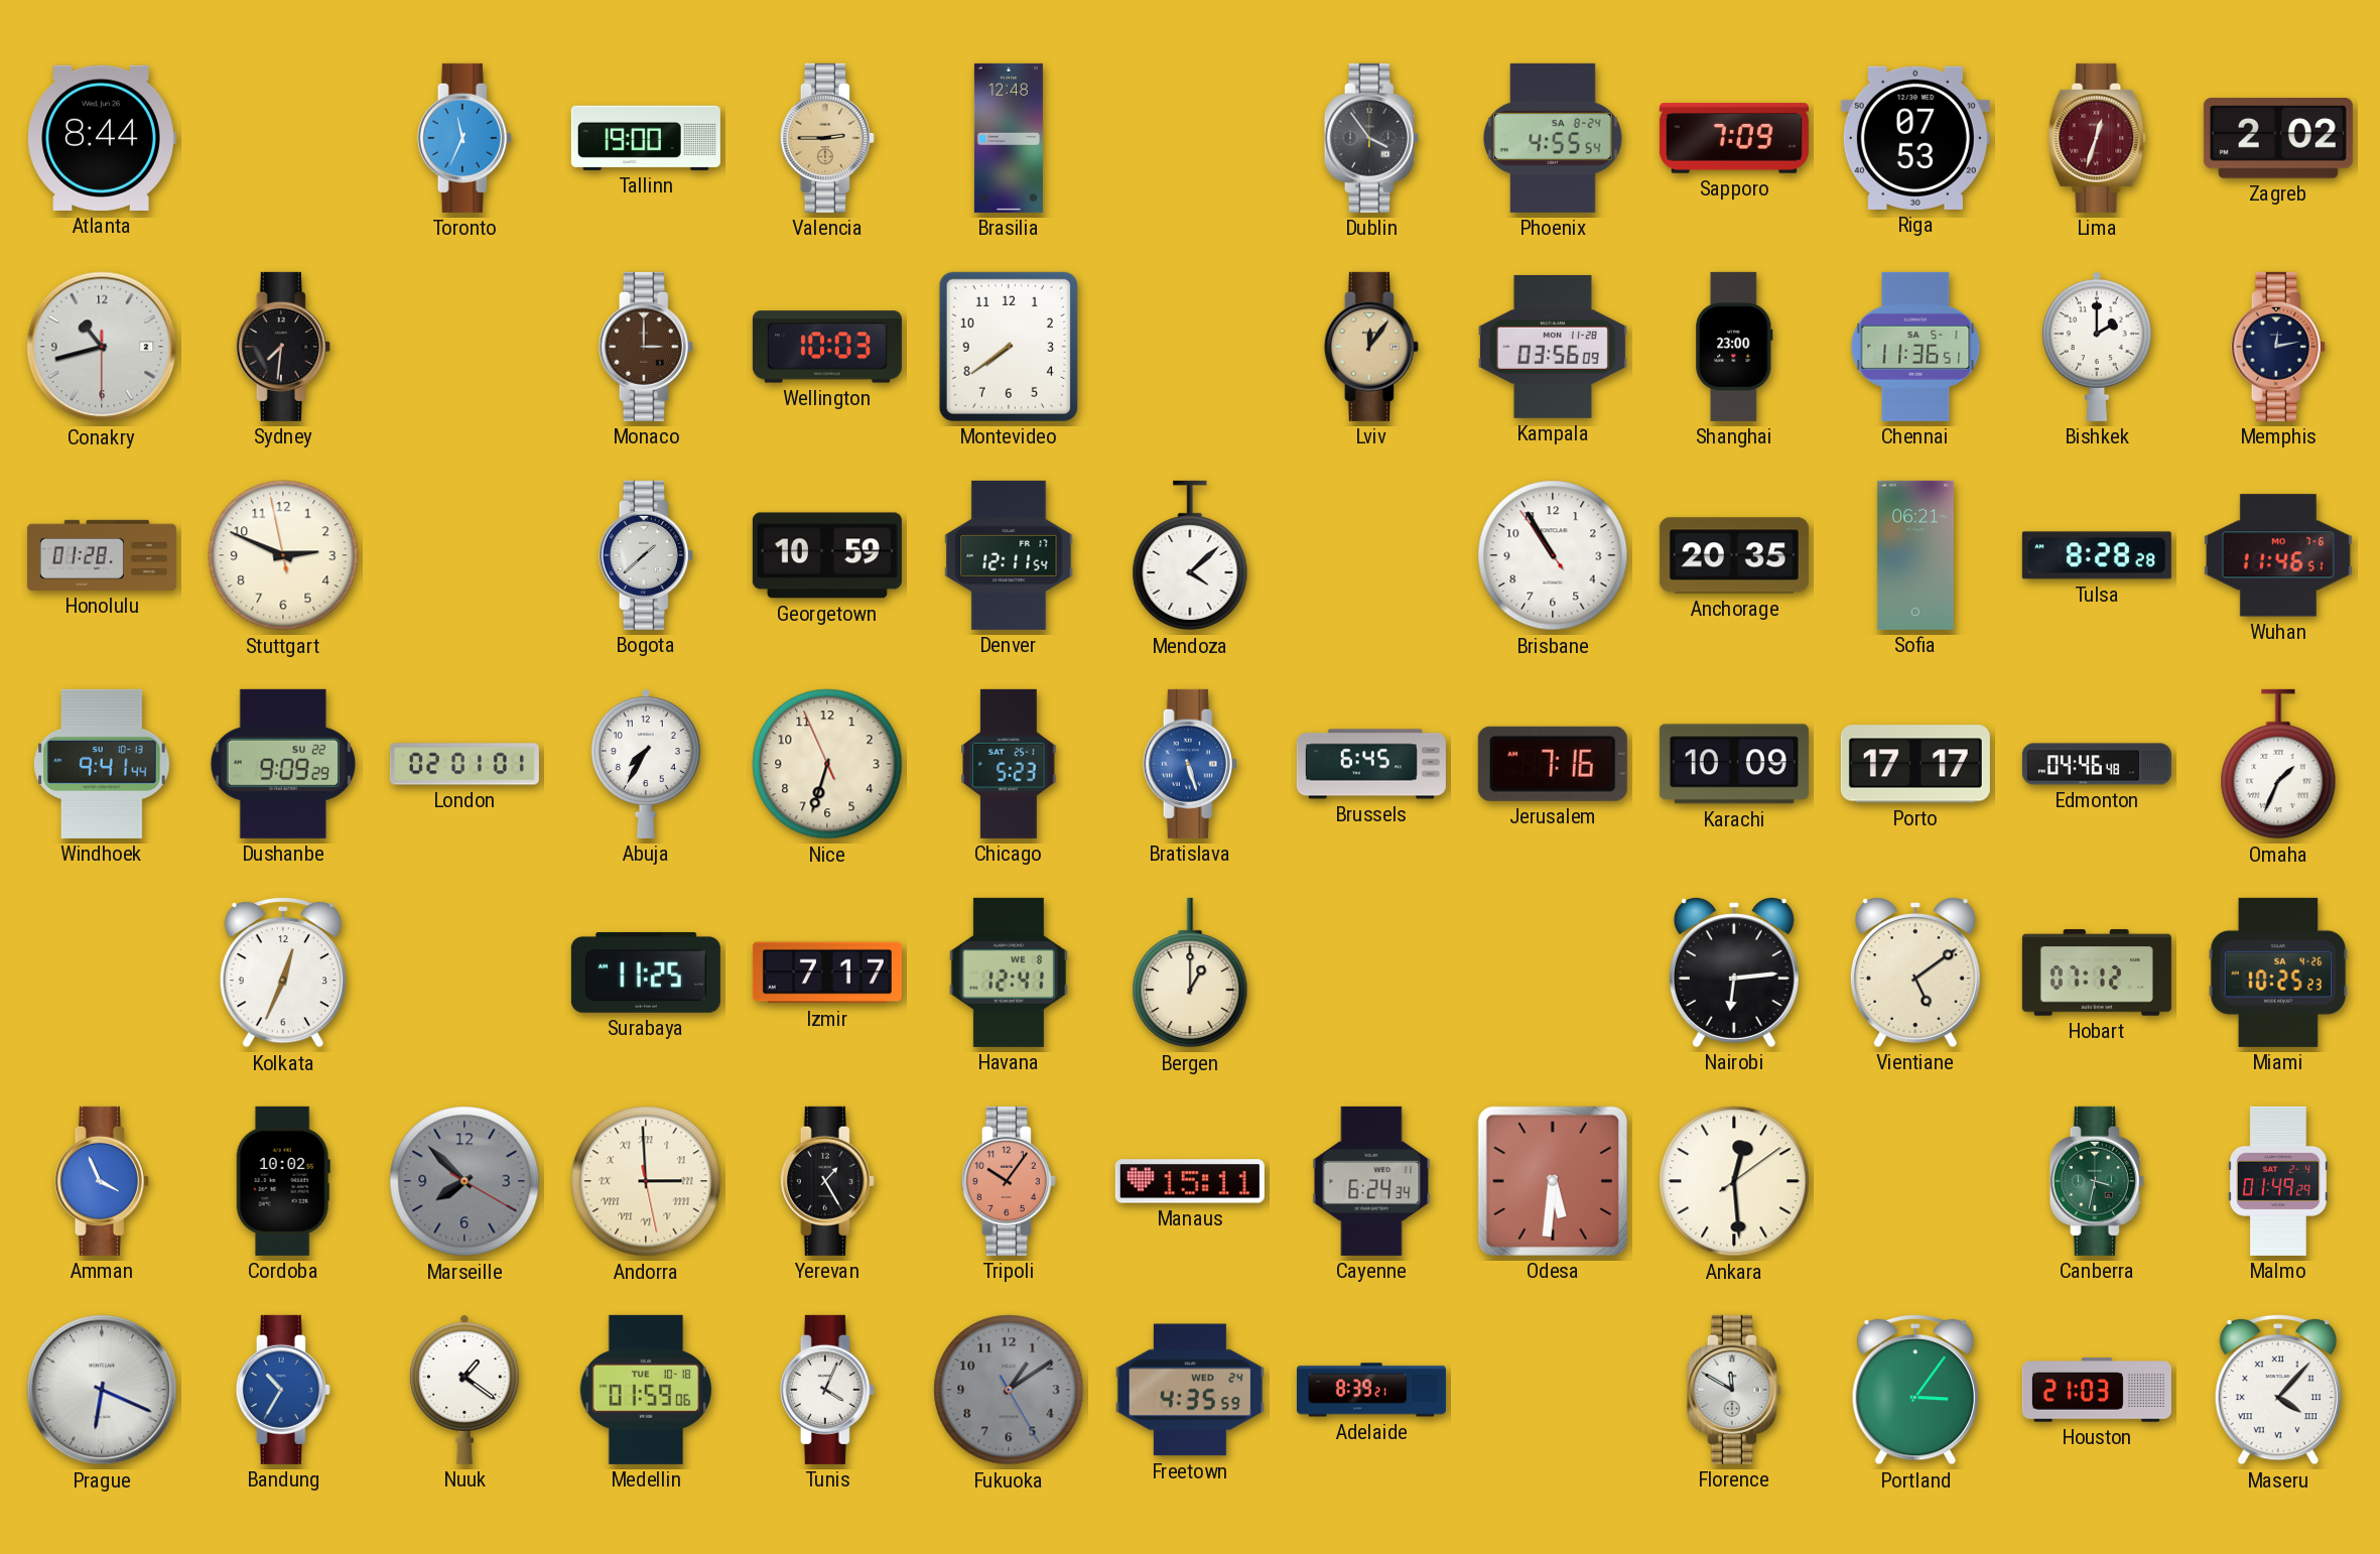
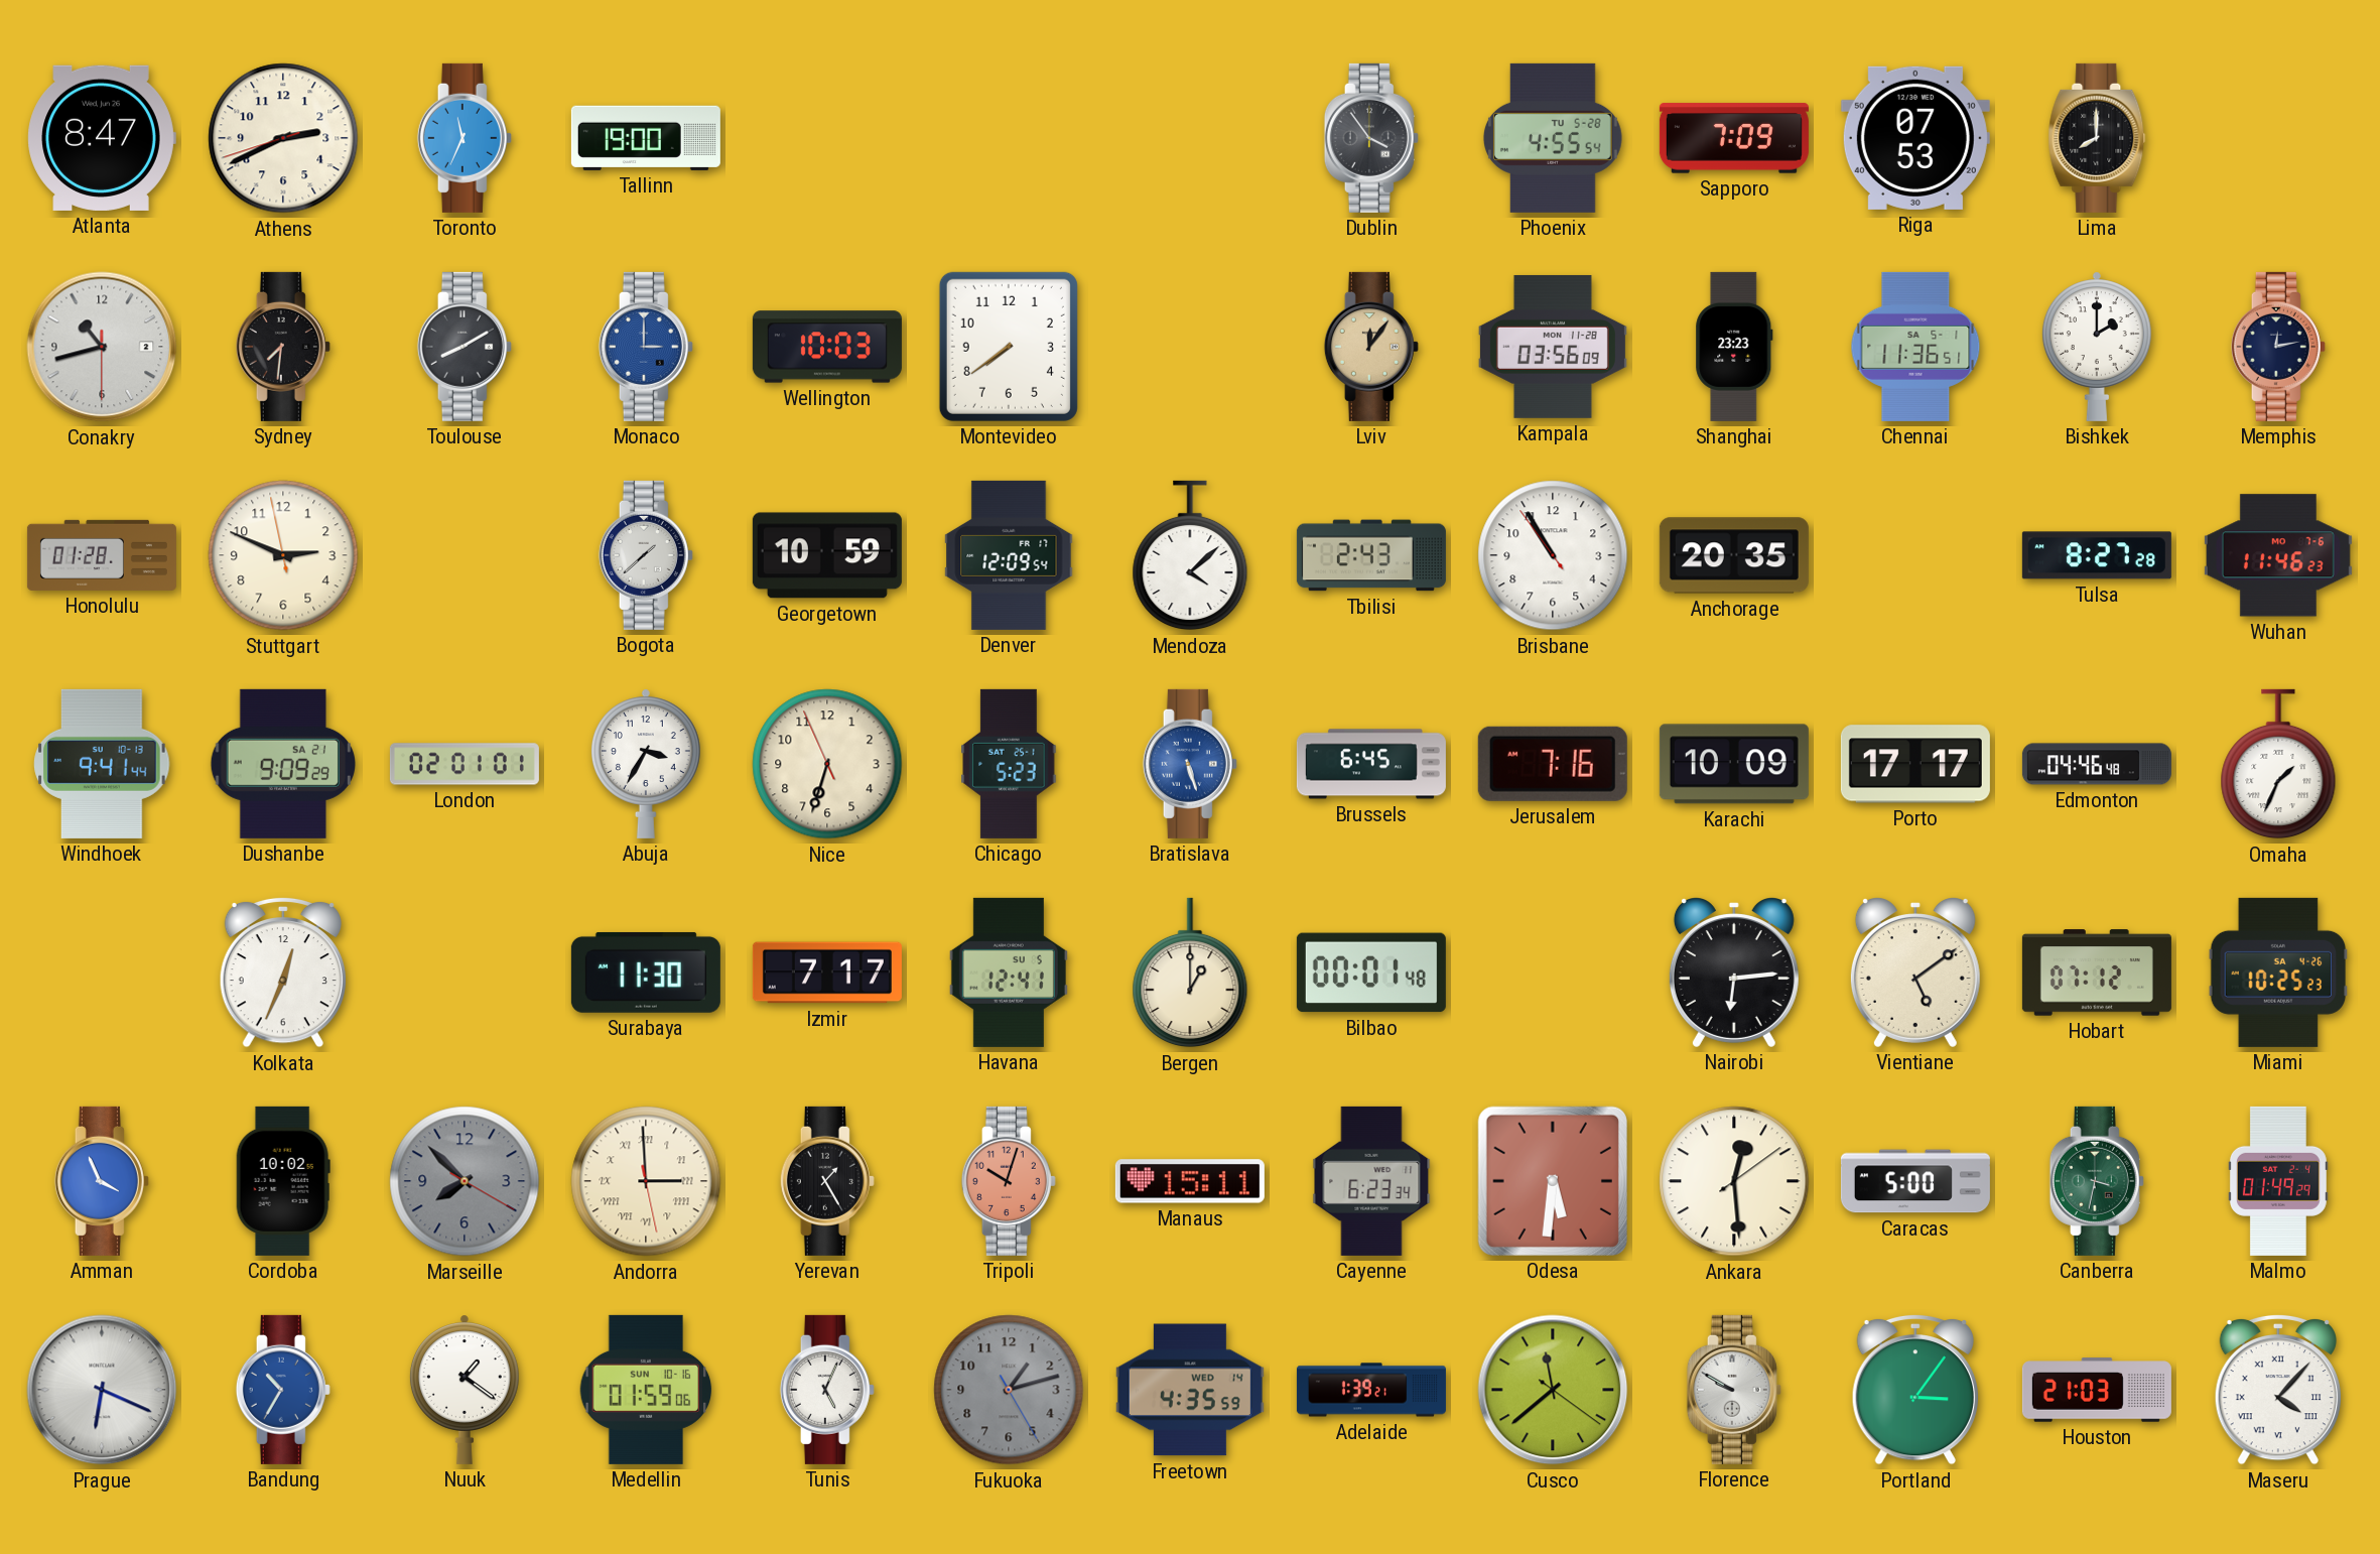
Atlanta: 8:44 -> 8:47
Athens: none -> 2:40
Valencia: 2:45 -> none
Brasilia: 12:48 -> none
Phoenix date: SA 8-24 -> TU 5-28
Lima: 12:33 -> 8:00
Lima dial: burgundy -> black
Zagreb: 2:02 -> none
Toulouse: none -> 8:10
Monaco dial: brown -> blue
Shanghai: 23:00 -> 23:23
Denver: 12:11 -> 12:09
Tbilisi: none -> 2:43
Sofia: 06:21 -> none
Tulsa: 8:28 -> 8:27
Wuhan: 11:46:51 -> 11:46:23
Dushanbe date: SU 22 -> SA 21
Abuja: 7:35 -> 3:35
Surabaya: 11:25 -> 11:30
Havana date: WE 8 -> SU 5
Bilbao: none -> 00:01
Tripoli: 10:06 -> 10:03
Cayenne: 6:24 -> 6:23
Caracas: none -> 5:00
Medellin date: TUE 10-18 -> SUN 10-16
Tunis: 4:04 -> 5:04
Fukuoka: 1:09 -> 1:12
Freetown date: WED 24 -> WED 14
Adelaide: 8:39 -> 1:39
Cusco: none -> 11:38
Florence: 11:50 -> 9:50
